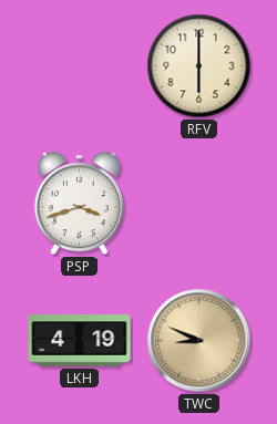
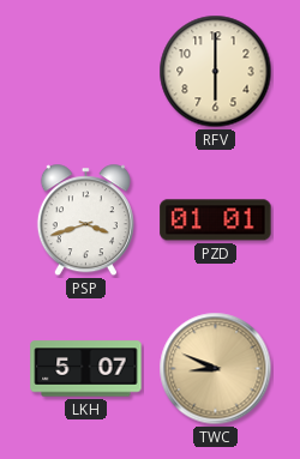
PZD: none -> 01:01
LKH: 4:19 -> 5:07
